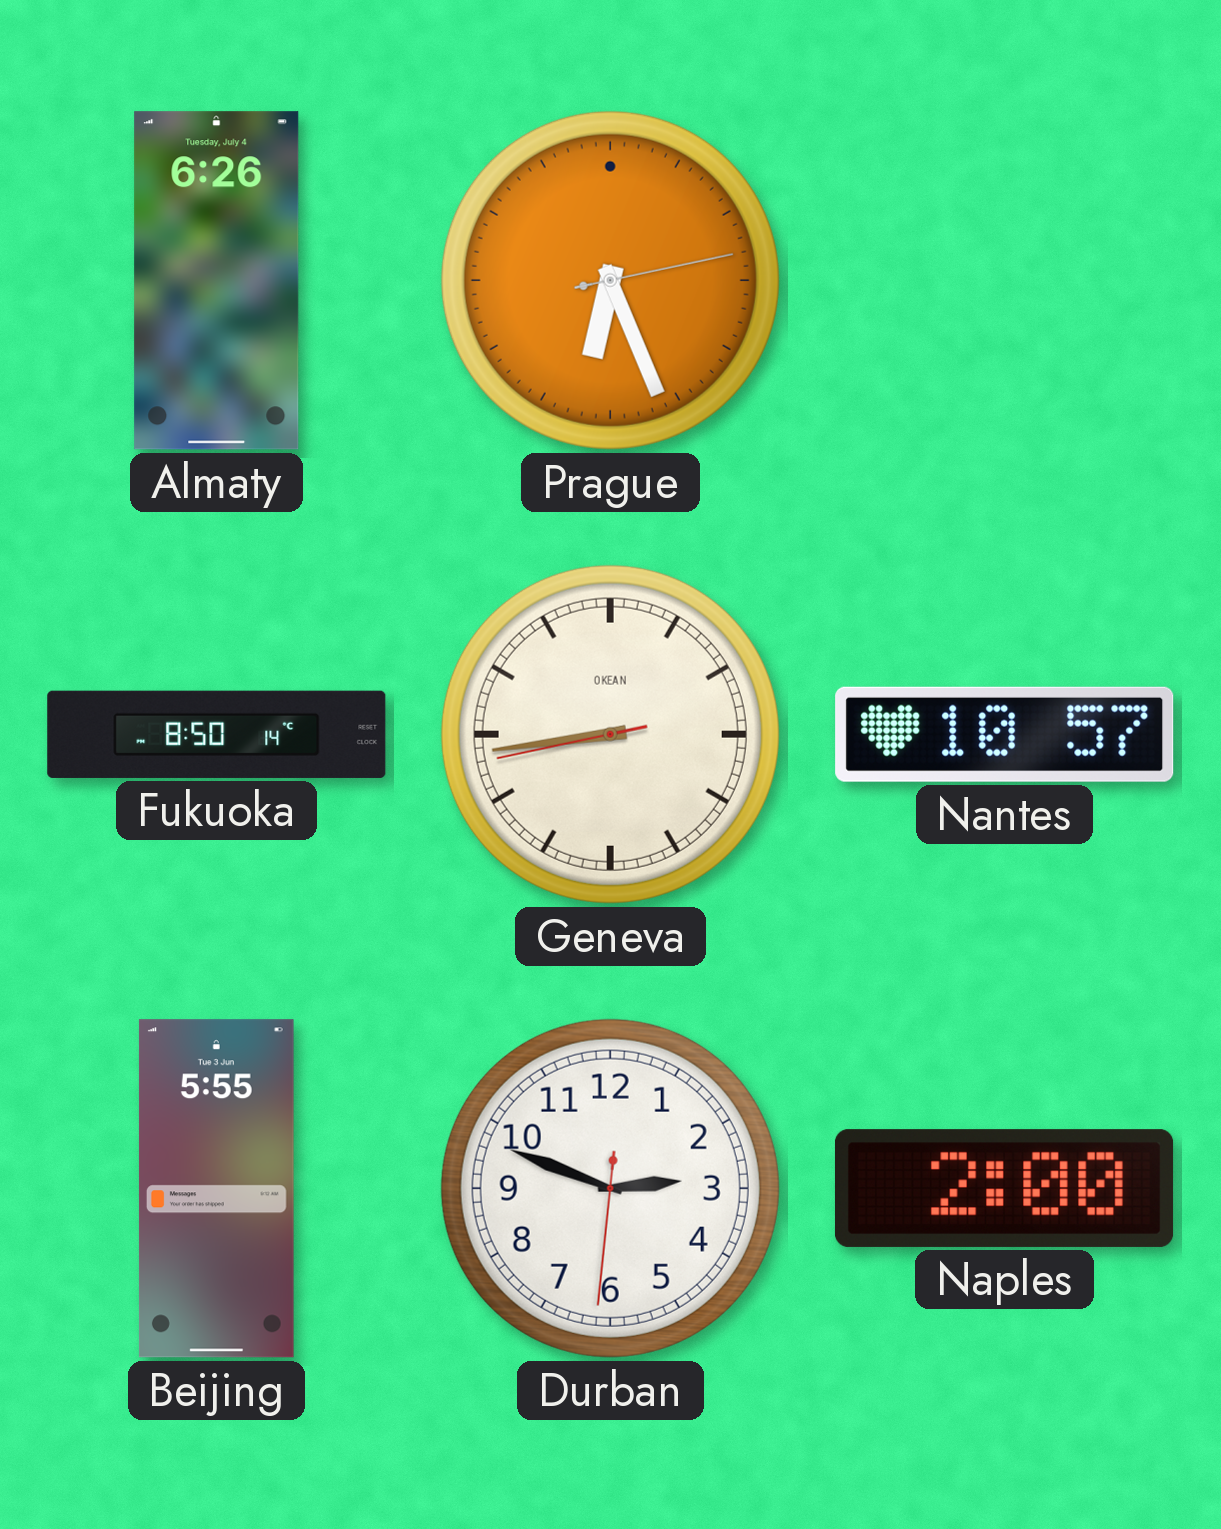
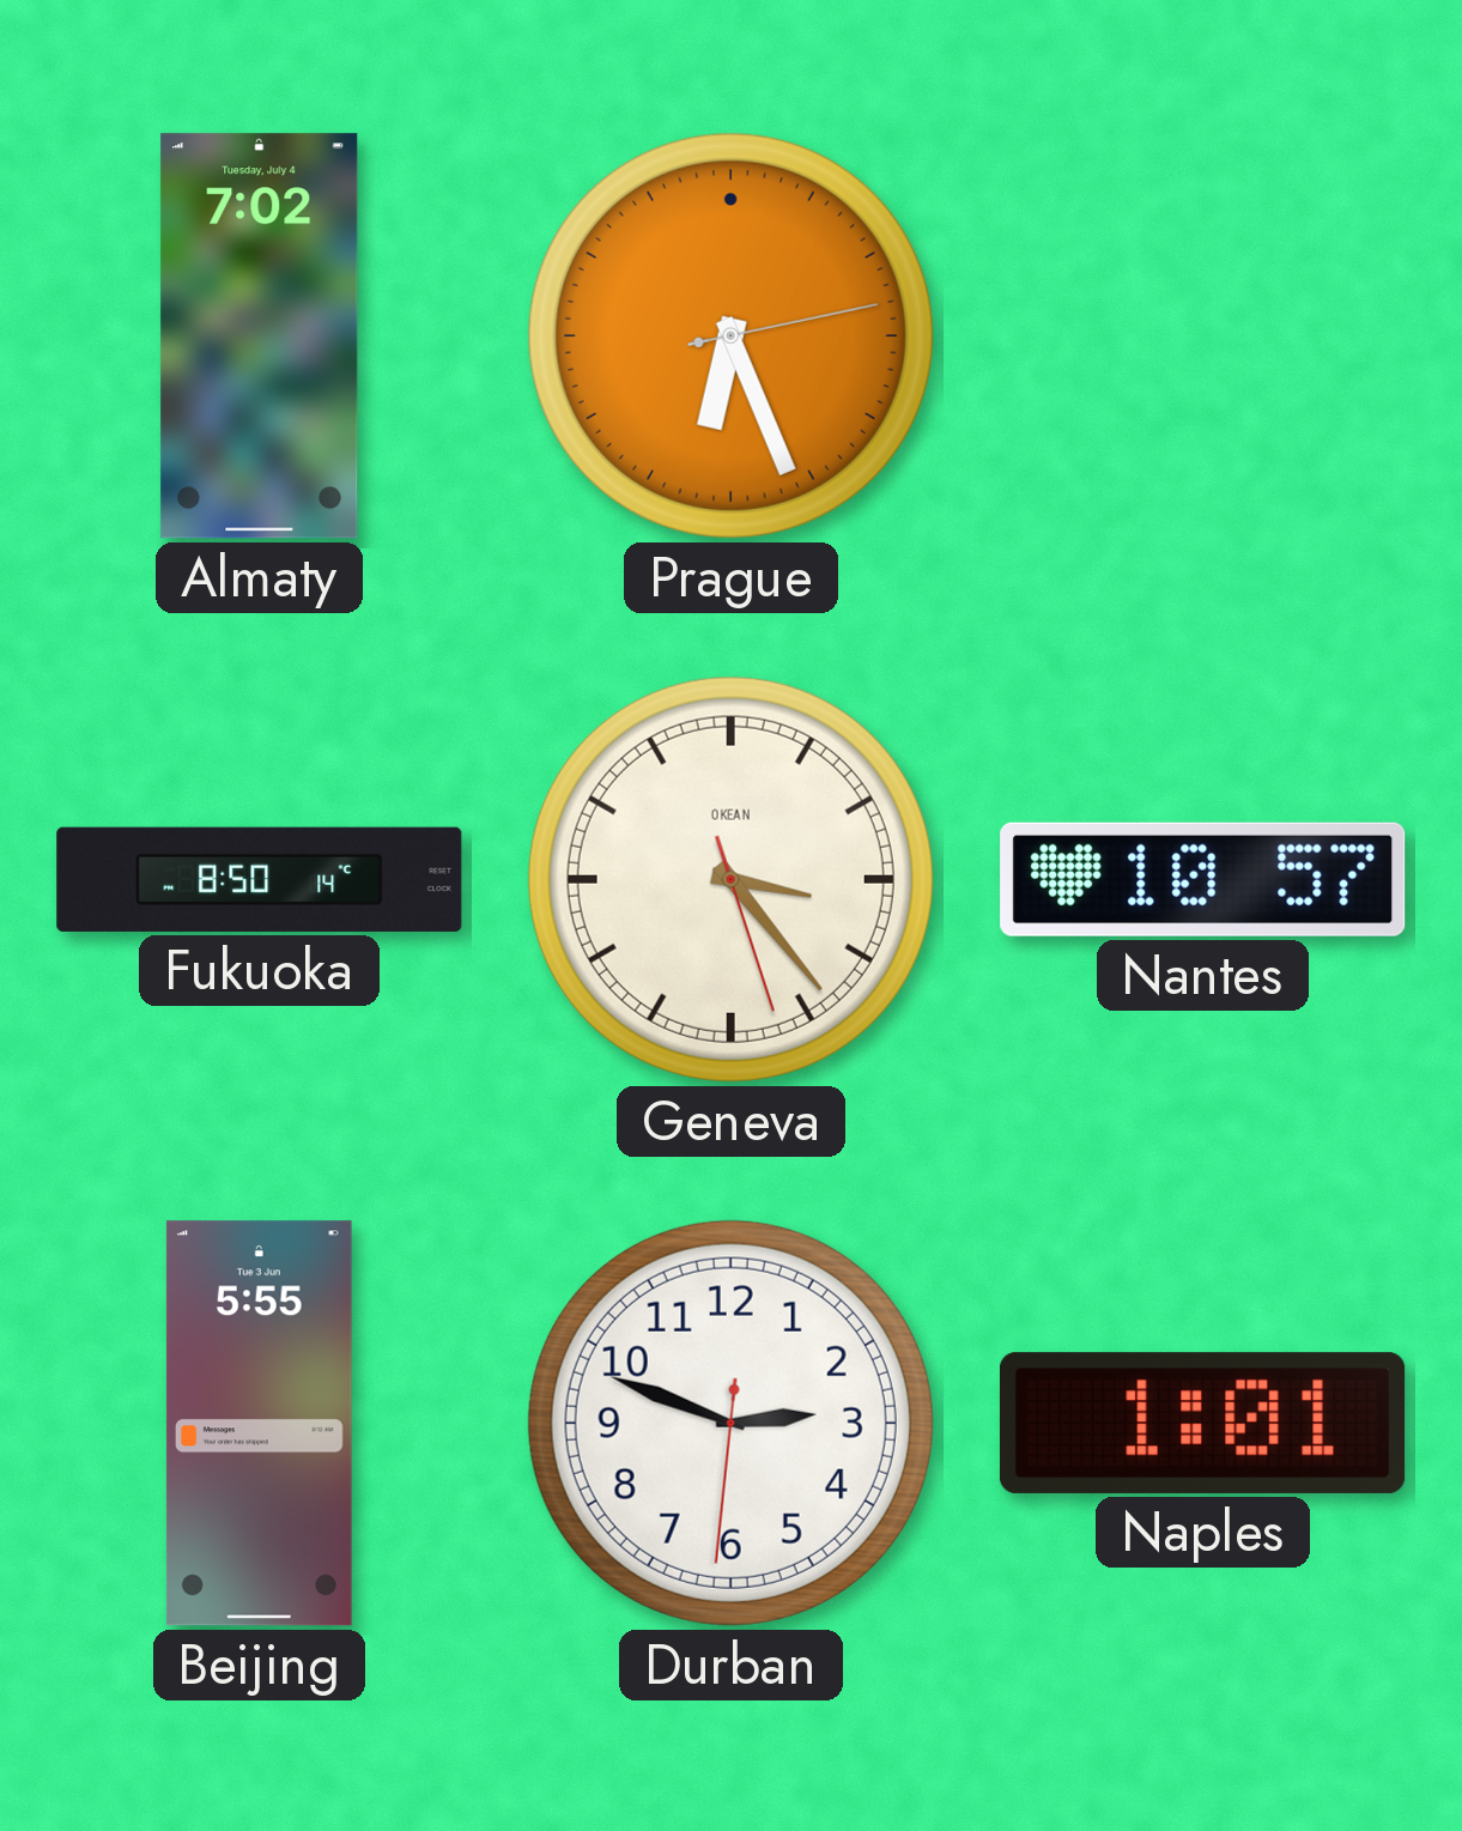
Almaty: 6:26 -> 7:02
Geneva: 8:43 -> 3:23
Naples: 2:00 -> 1:01
